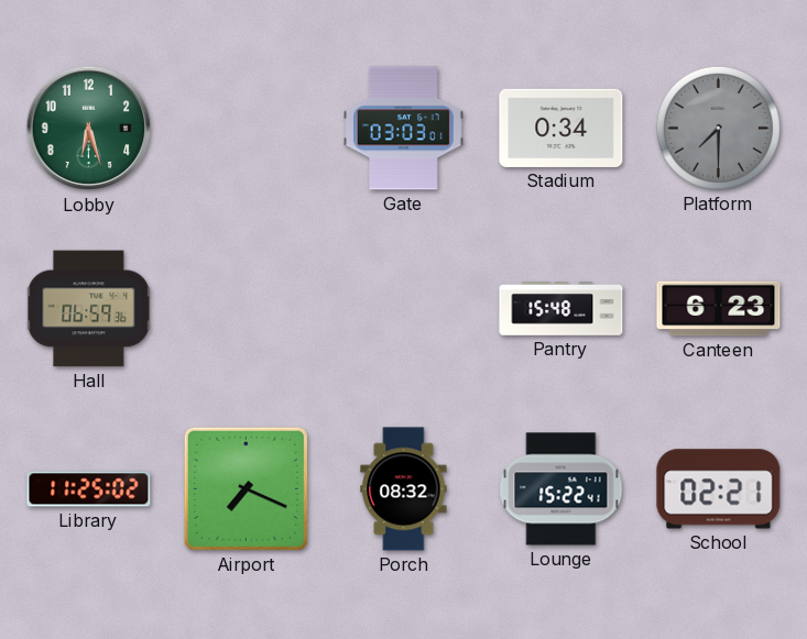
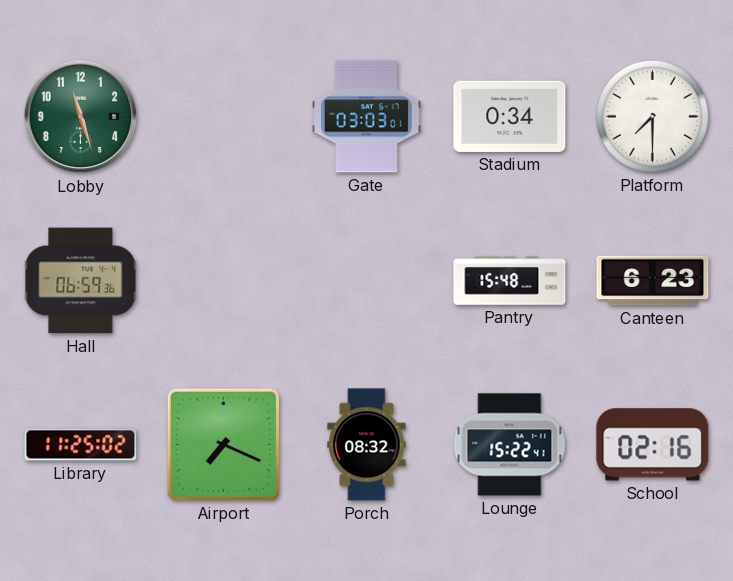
Lobby: 6:27 -> 11:27
Platform dial: grey -> white
School: 02:21 -> 02:16
